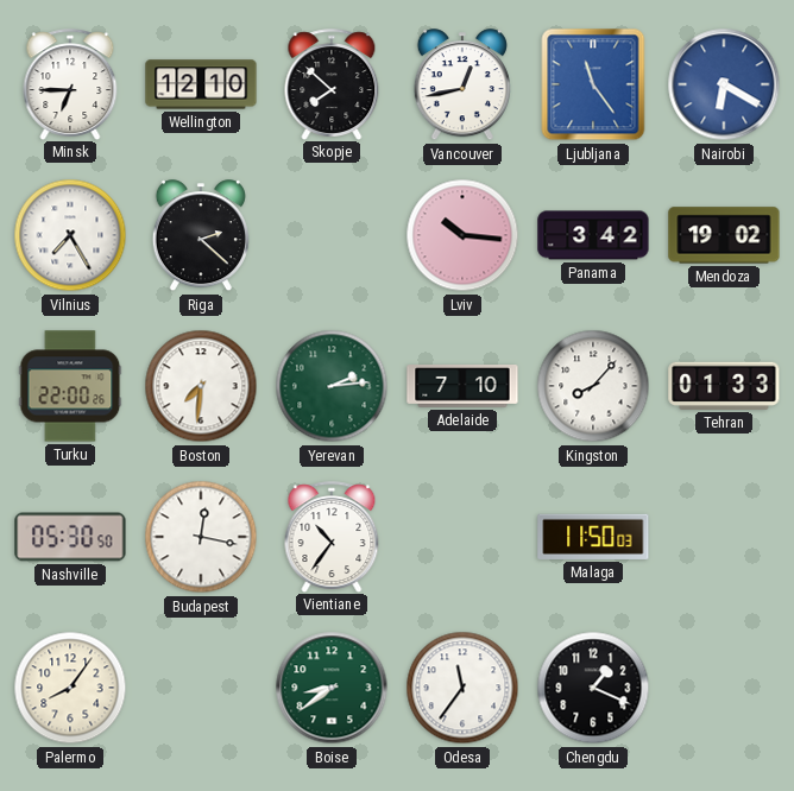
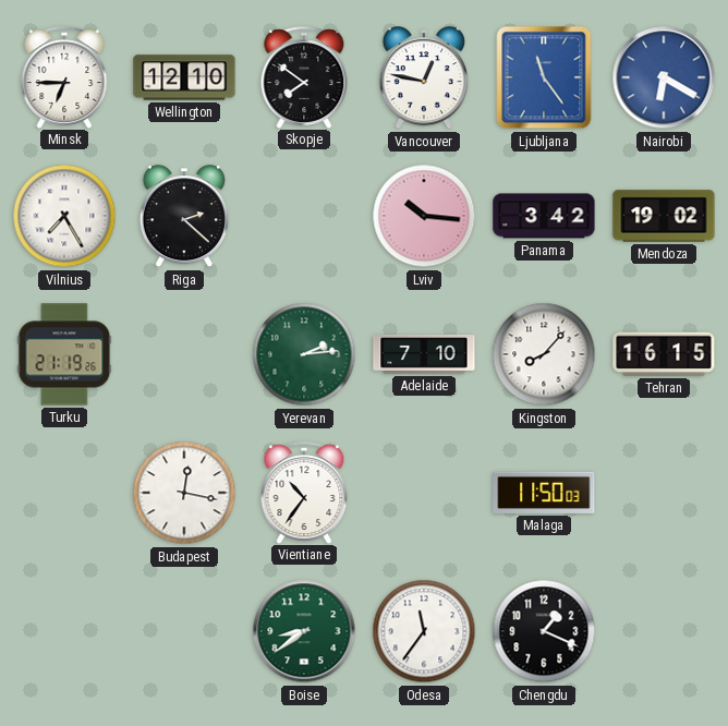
Skopje: 7:52 -> 7:51
Vancouver: 12:43 -> 12:47
Turku: 22:00 -> 21:19
Boston: 7:31 -> none
Tehran: 01:33 -> 16:15
Nashville: 05:30 -> none
Palermo: 8:06 -> none
